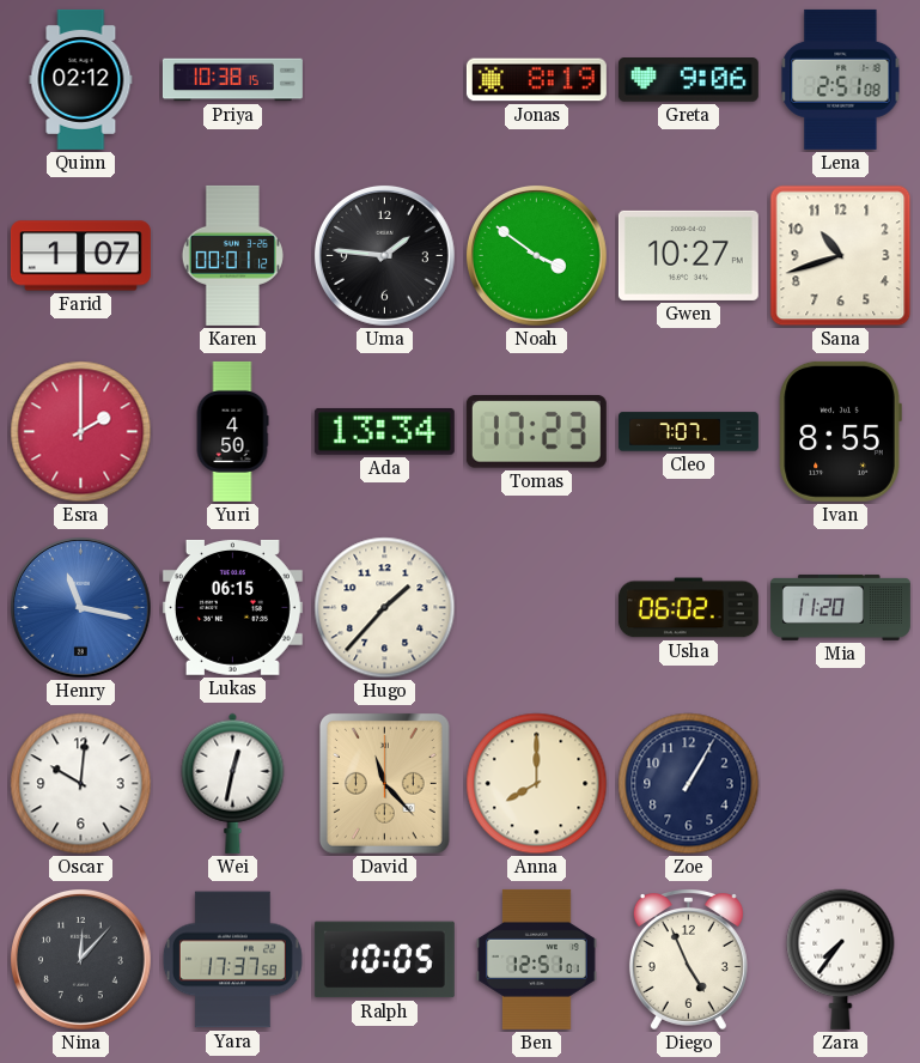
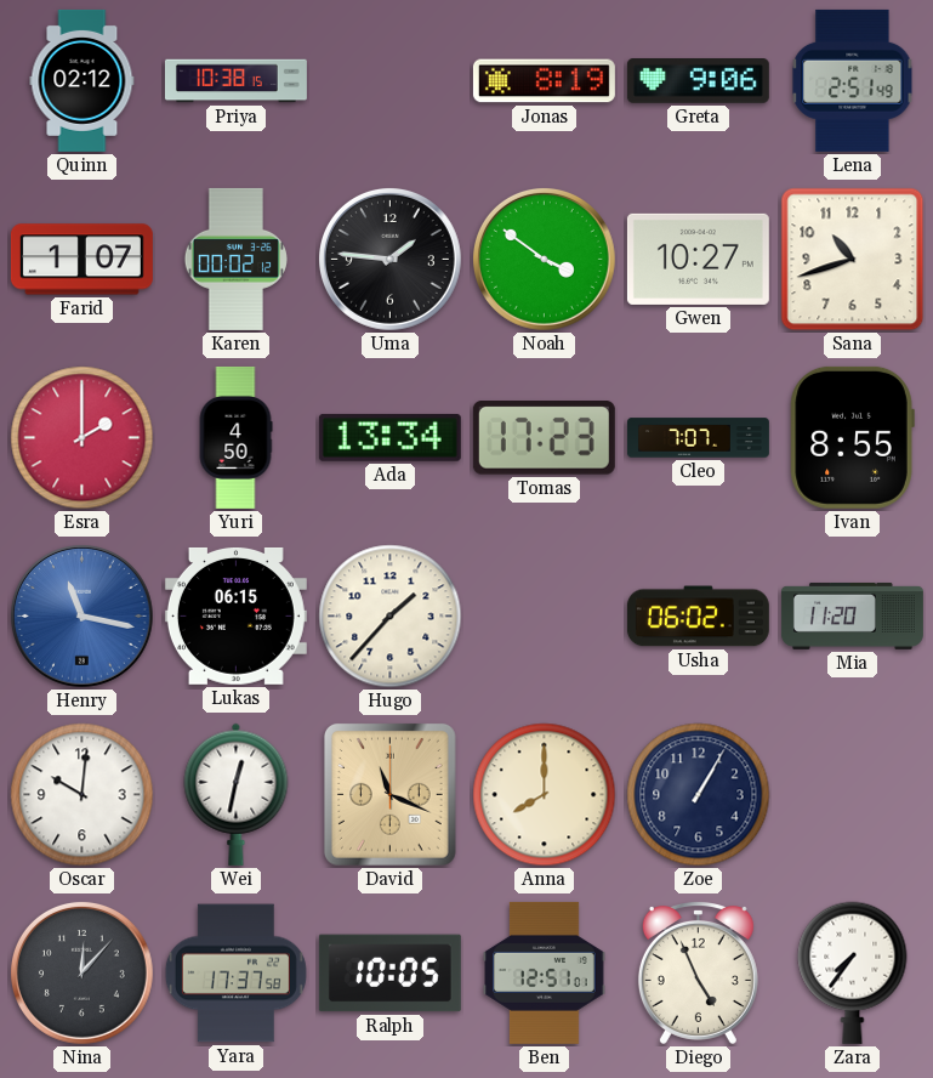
Lena: 2:51:08 -> 2:51:49
Karen: 00:01 -> 00:02
David: 11:23 -> 11:19
